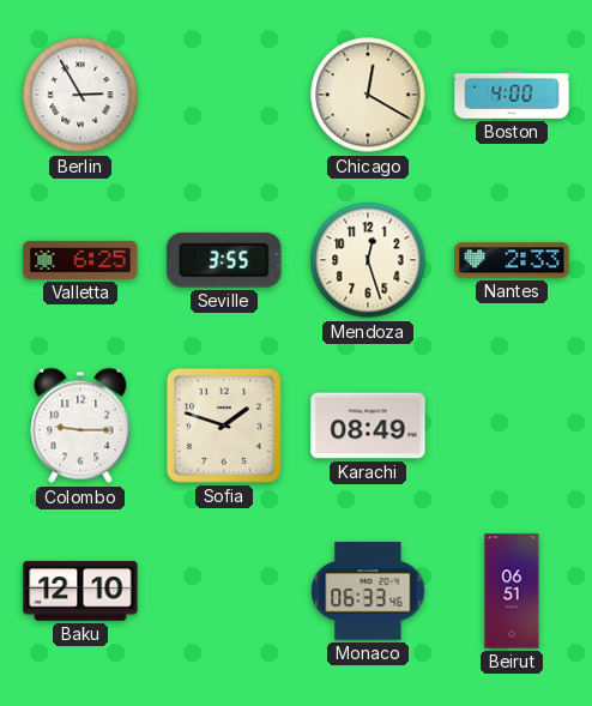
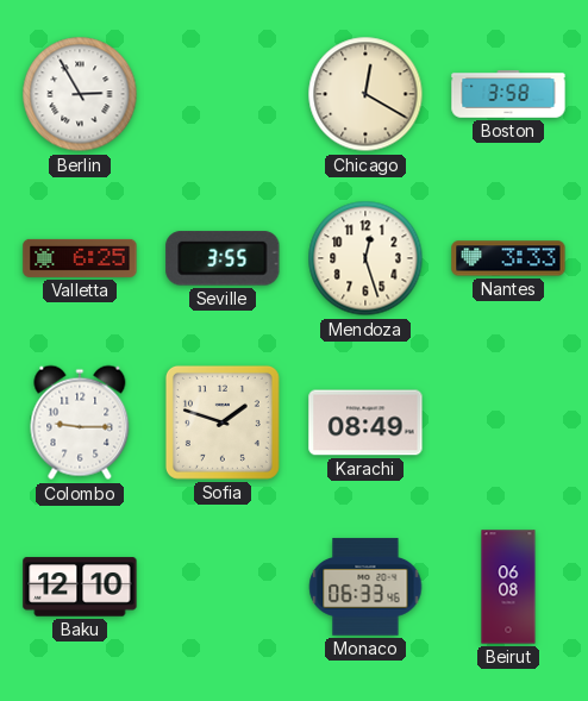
Boston: 4:00 -> 3:58
Nantes: 2:33 -> 3:33
Beirut: 06:51 -> 06:08
